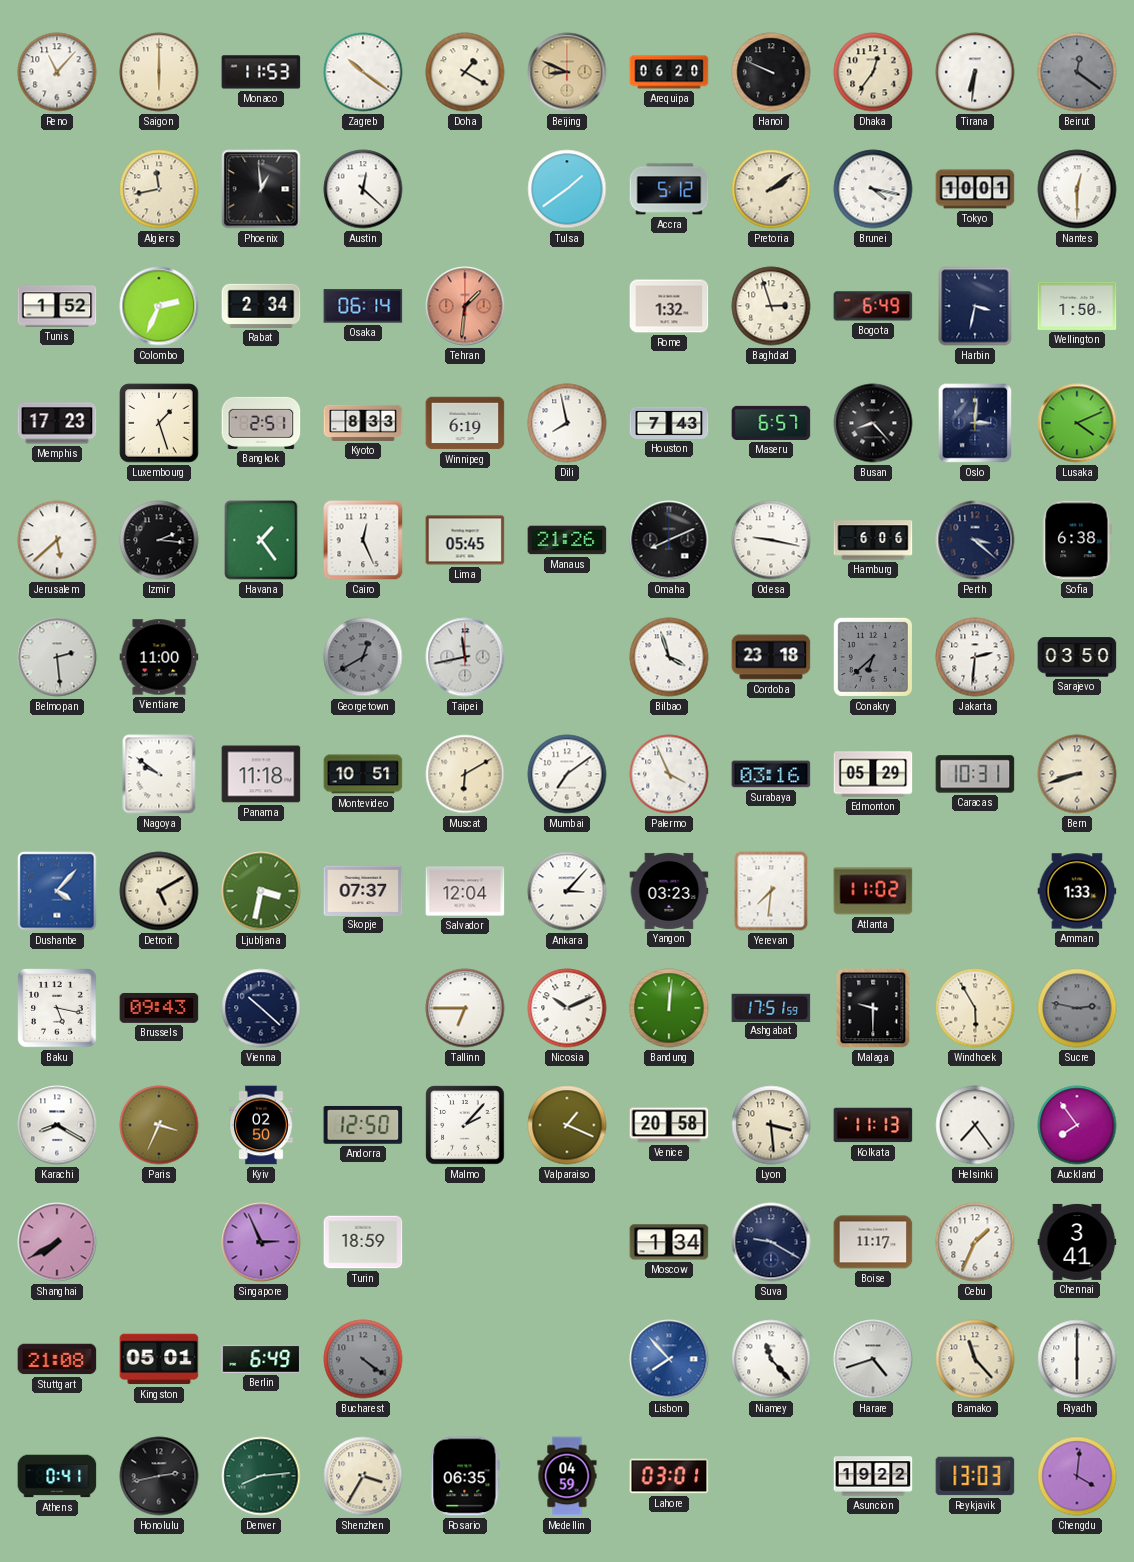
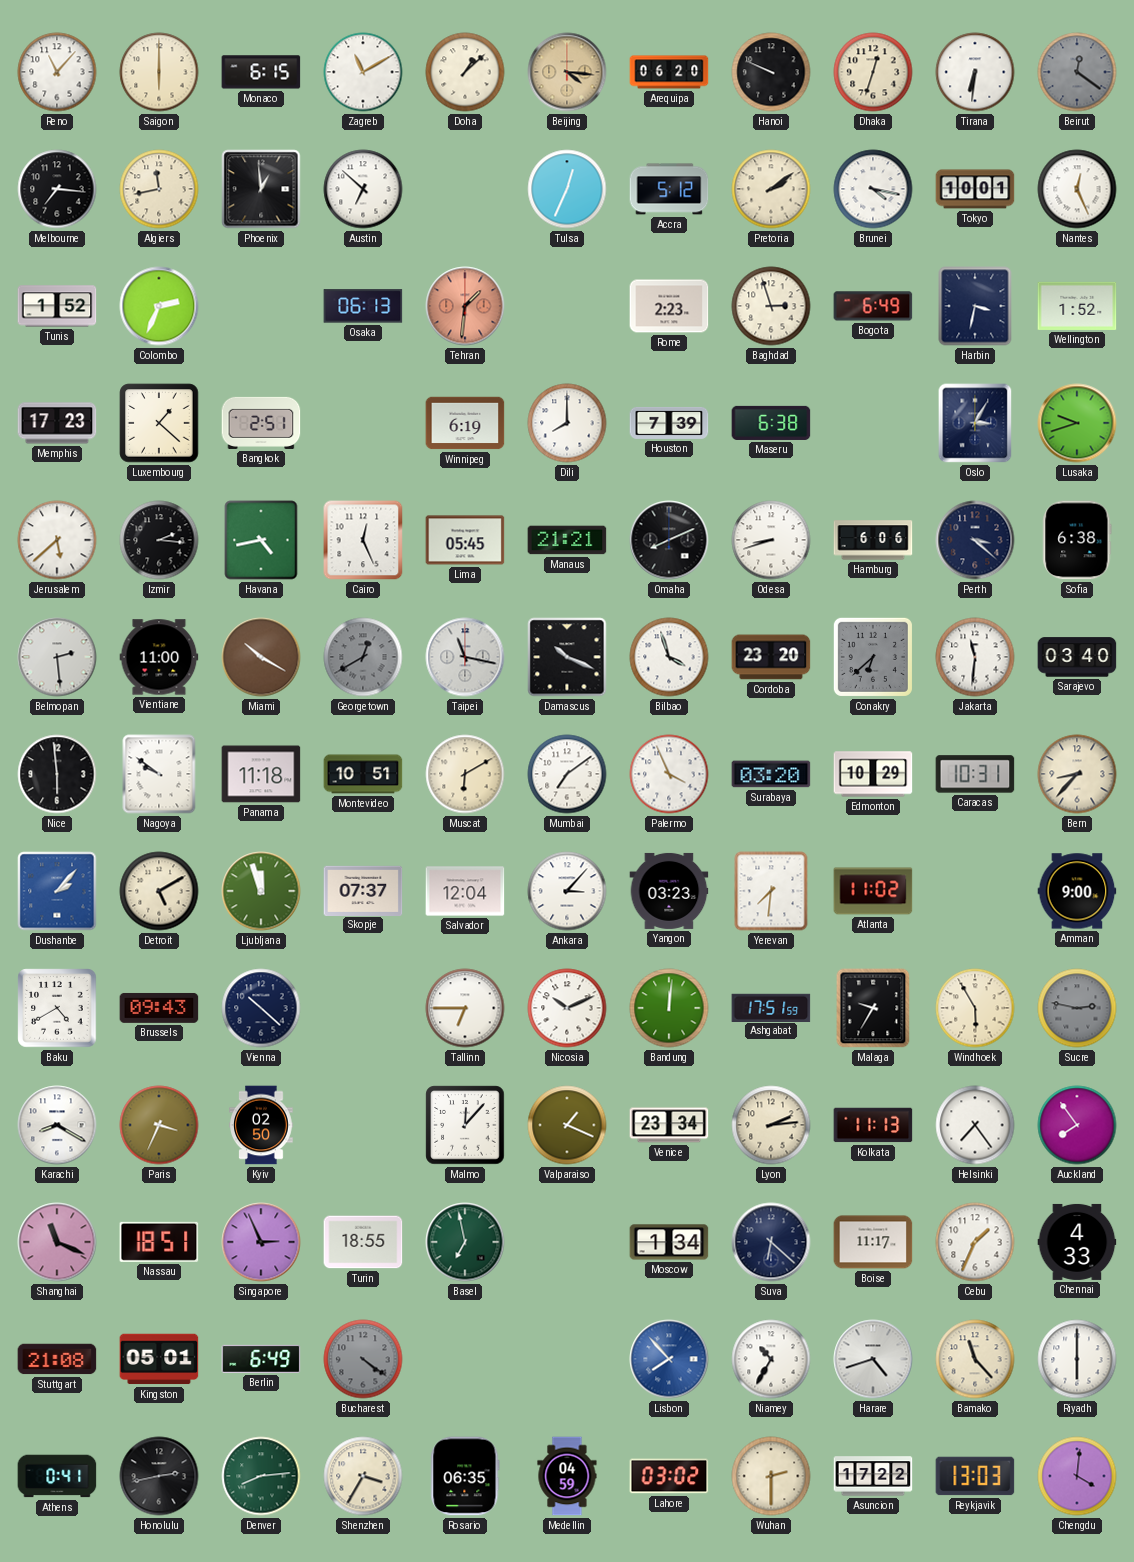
Monaco: 11:53 -> 6:15
Zagreb: 10:21 -> 11:10
Doha: 1:20 -> 1:08
Beijing: 8:49 -> 4:16
Dhaka: 12:36 -> 12:33
Melbourne: none -> 7:16
Austin: 12:22 -> 6:52
Tulsa: 1:39 -> 12:34
Nantes: 12:30 -> 12:26
Rabat: 2:34 -> none
Osaka: 06:14 -> 06:13
Rome: 1:32 -> 2:23
Wellington: 1:50 -> 1:52
Luxembourg: 1:27 -> 1:22
Kyoto: 8:33 -> none
Dili: 7:58 -> 8:00
Houston: 7:43 -> 7:39
Maseru: 6:57 -> 6:38
Busan: 8:23 -> none
Oslo: 3:01 -> 3:05
Lusaka: 4:11 -> 9:42
Havana: 1:24 -> 4:43
Manaus: 21:26 -> 21:21
Odesa: 9:17 -> 8:42
Miami: none -> 10:20
Taipei: 11:43 -> 11:17
Damascus: none -> 10:19
Cordoba: 23:18 -> 23:20
Jakarta: 2:31 -> 11:31
Sarajevo: 03:50 -> 03:40
Nice: none -> 5:59
Surabaya: 03:16 -> 03:20
Edmonton: 05:29 -> 10:29
Bern: 8:42 -> 8:37
Dushanbe: 4:07 -> 2:07
Ljubljana: 3:32 -> 11:57
Amman: 1:33 -> 9:00
Baku: 5:17 -> 4:40
Malaga: 9:30 -> 9:35
Andorra: 12:50 -> none
Malmo: 2:07 -> 12:07
Venice: 20:58 -> 23:34
Lyon: 3:29 -> 2:14
Shanghai: 7:40 -> 11:19
Nassau: none -> 18:51
Turin: 18:59 -> 18:55
Basel: none -> 6:58
Suva: 9:20 -> 6:22
Chennai: 3:41 -> 4:33
Niamey: 11:23 -> 10:35
Lahore: 03:01 -> 03:02
Wuhan: none -> 2:30
Asuncion: 19:22 -> 17:22
